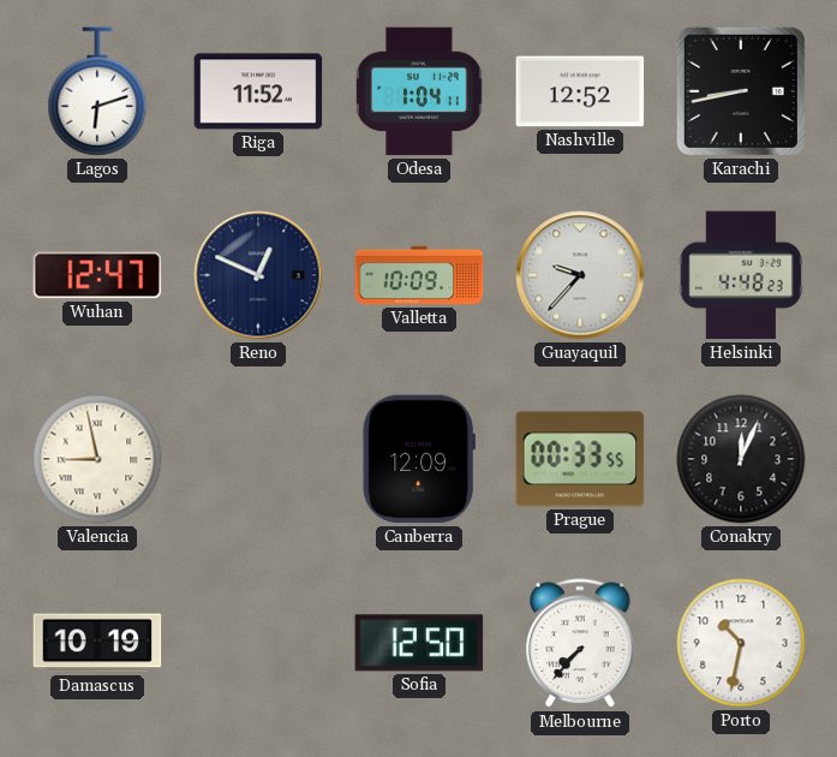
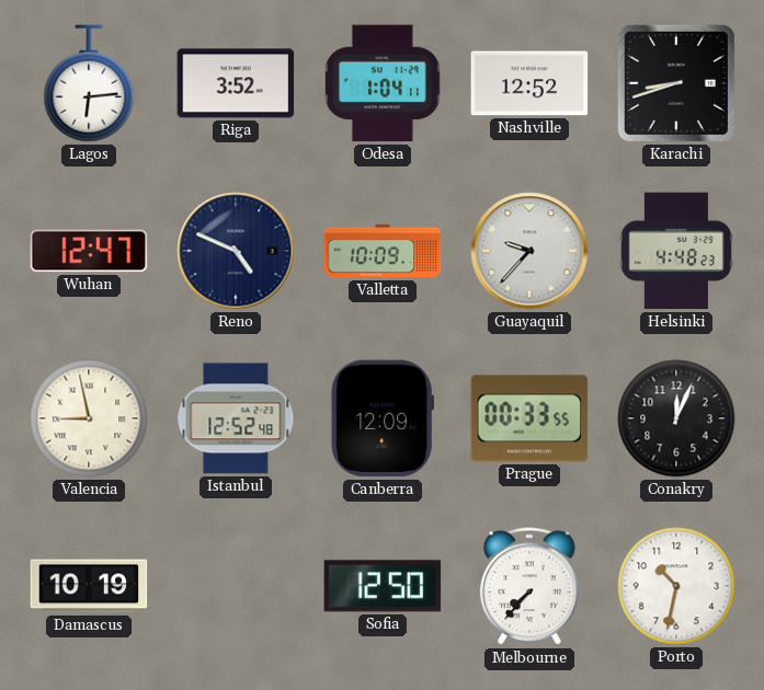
Lagos: 6:12 -> 6:14
Riga: 11:52 -> 3:52
Karachi: 8:43 -> 8:42
Reno: 12:49 -> 4:49
Istanbul: none -> 12:52
